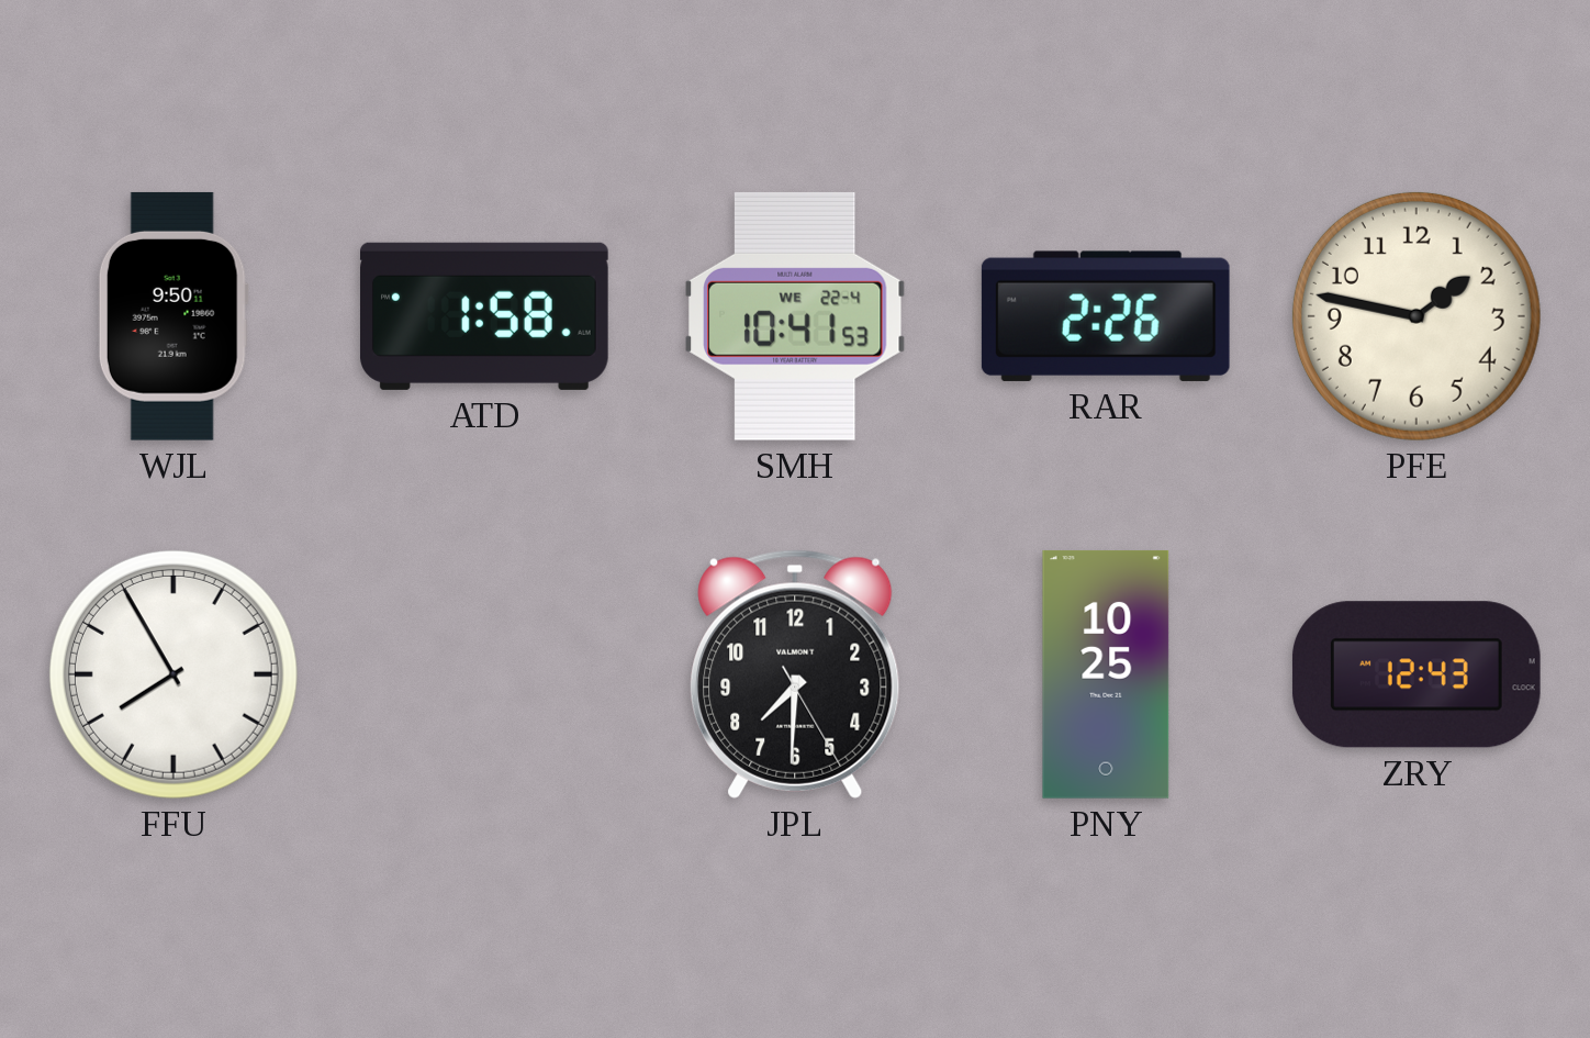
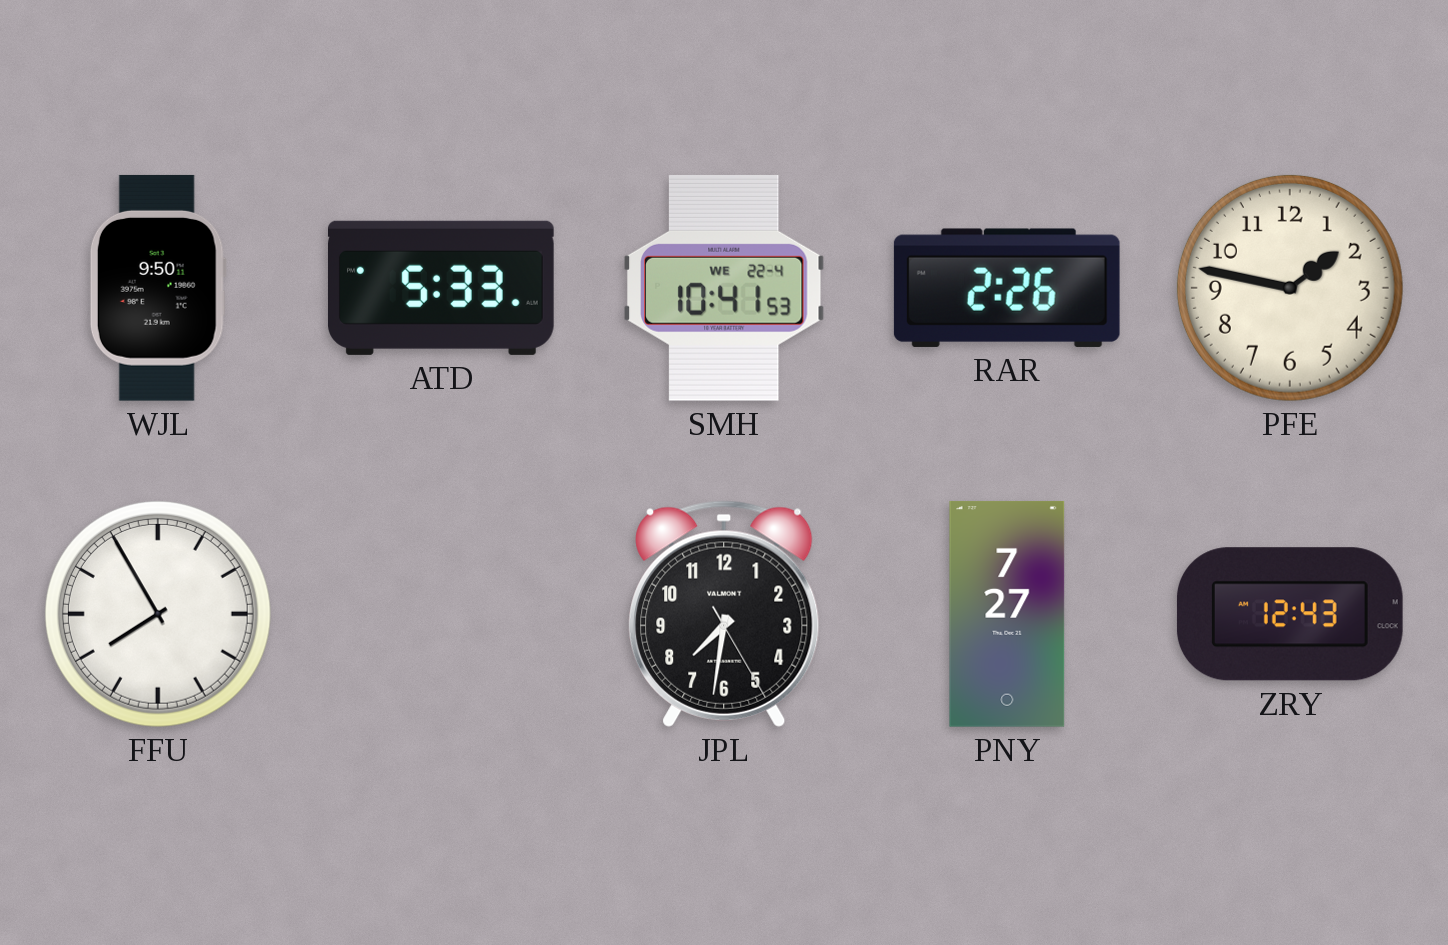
ATD: 1:58 -> 5:33
JPL: 7:30 -> 7:31
PNY: 10:25 -> 7:27
